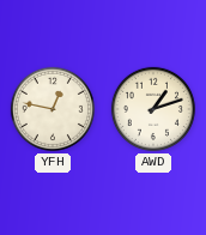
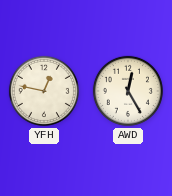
AWD: 1:12 -> 12:25
